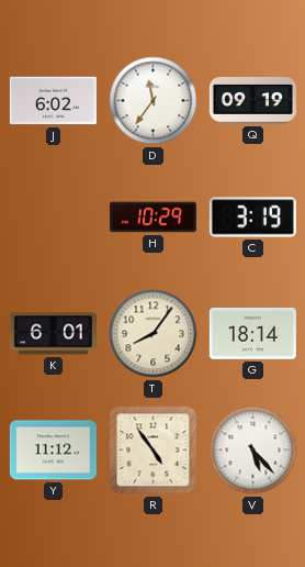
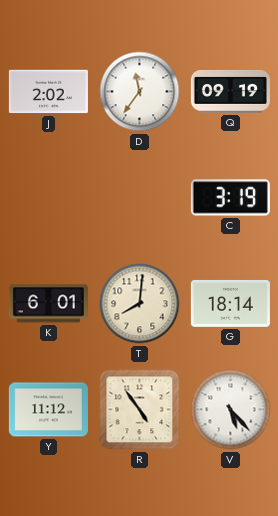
J: 6:02 -> 2:02
H: 10:29 -> none
T: 8:06 -> 8:01
